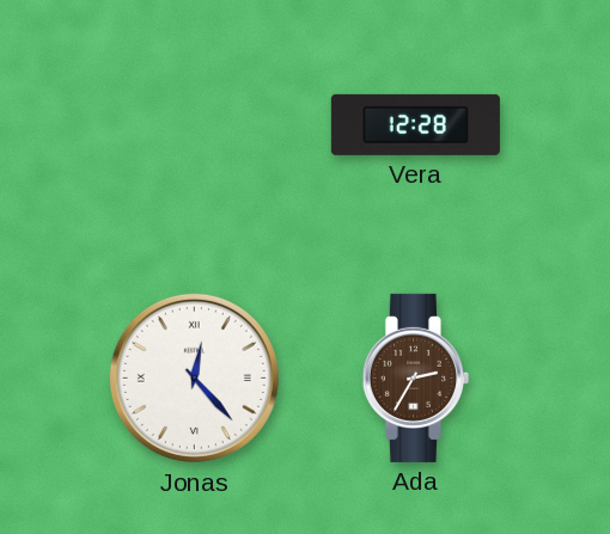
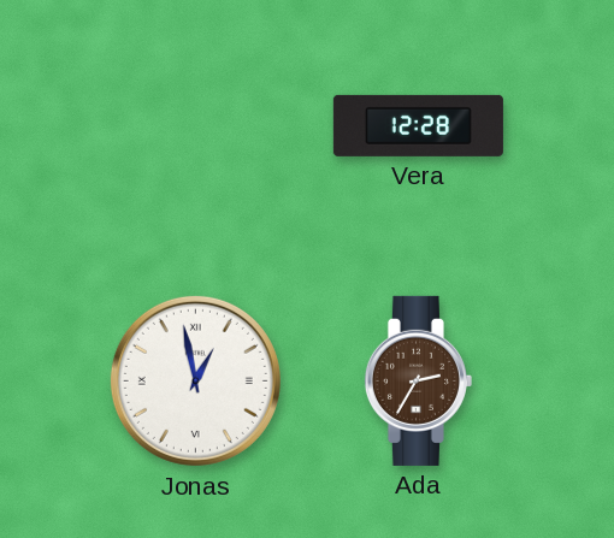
Jonas: 12:23 -> 12:58
